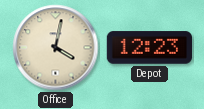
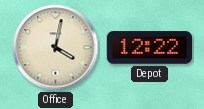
Depot: 12:23 -> 12:22
